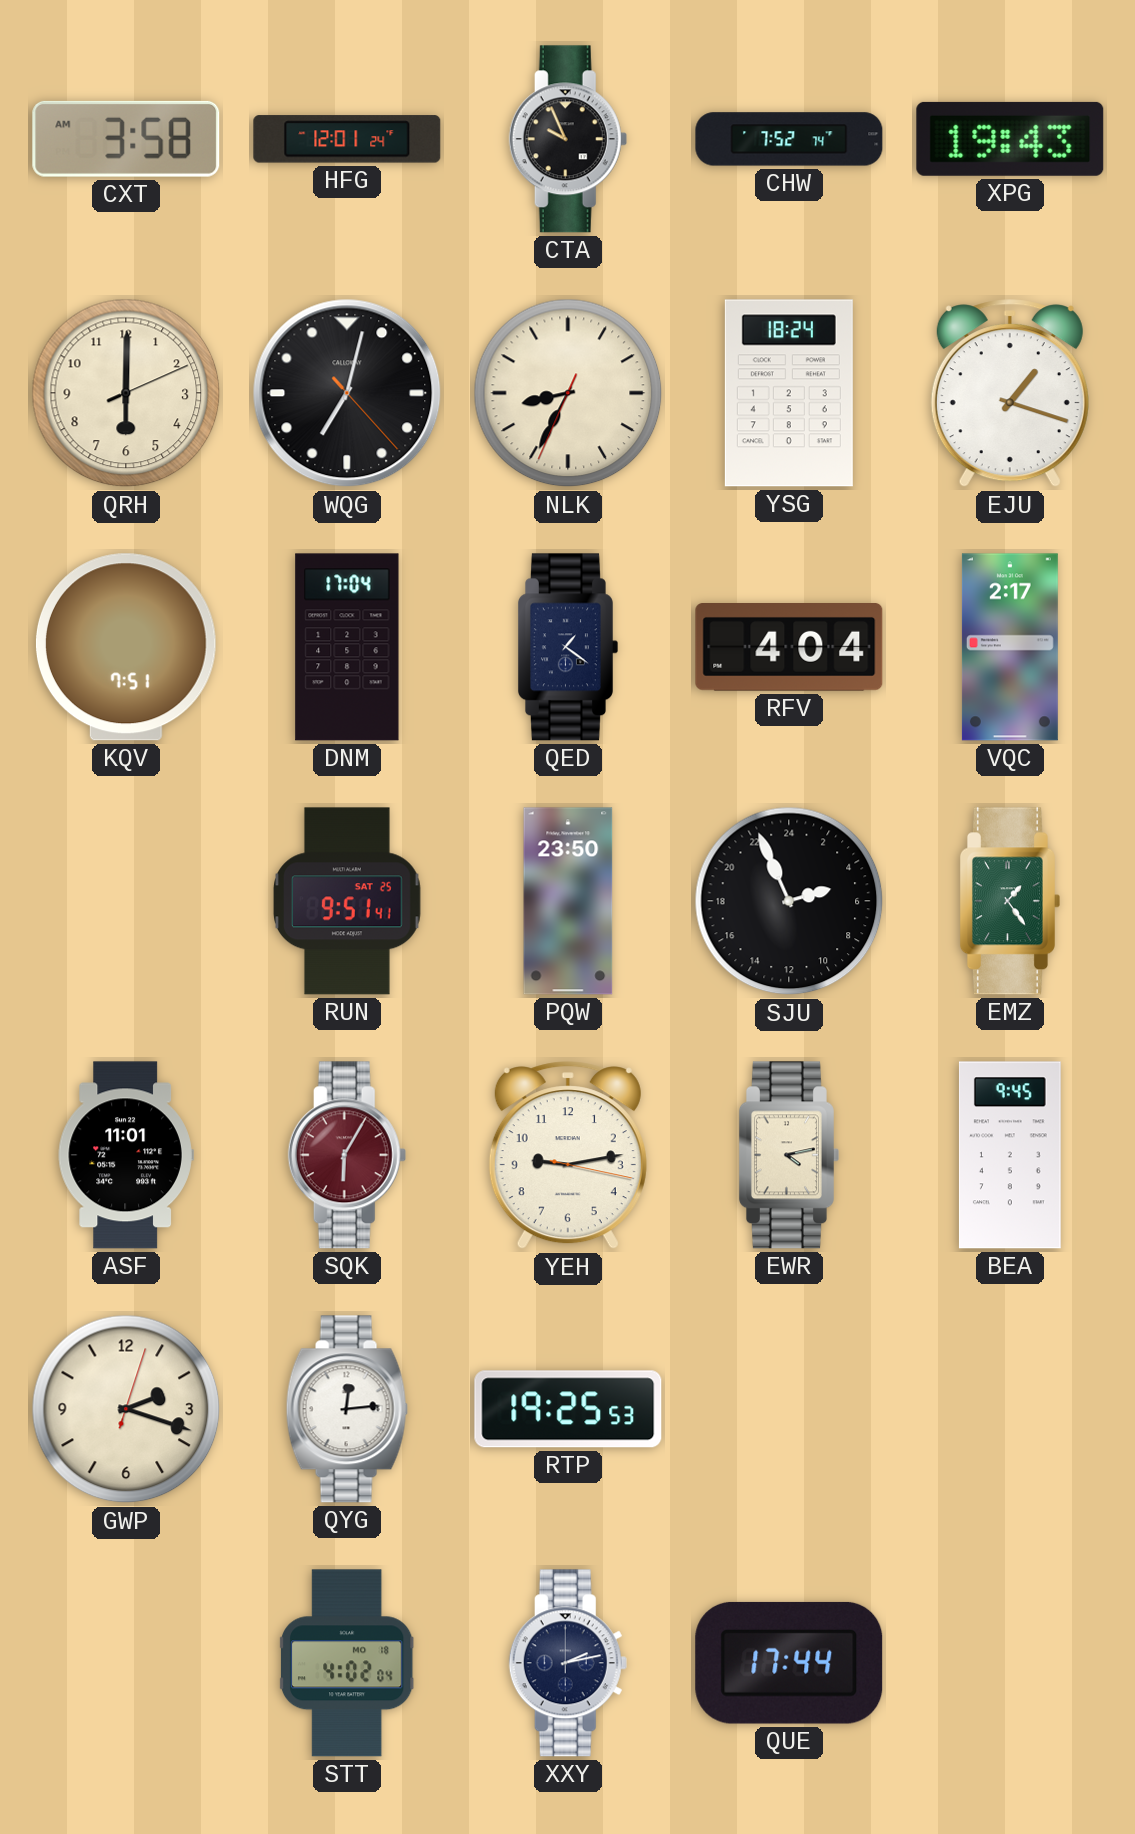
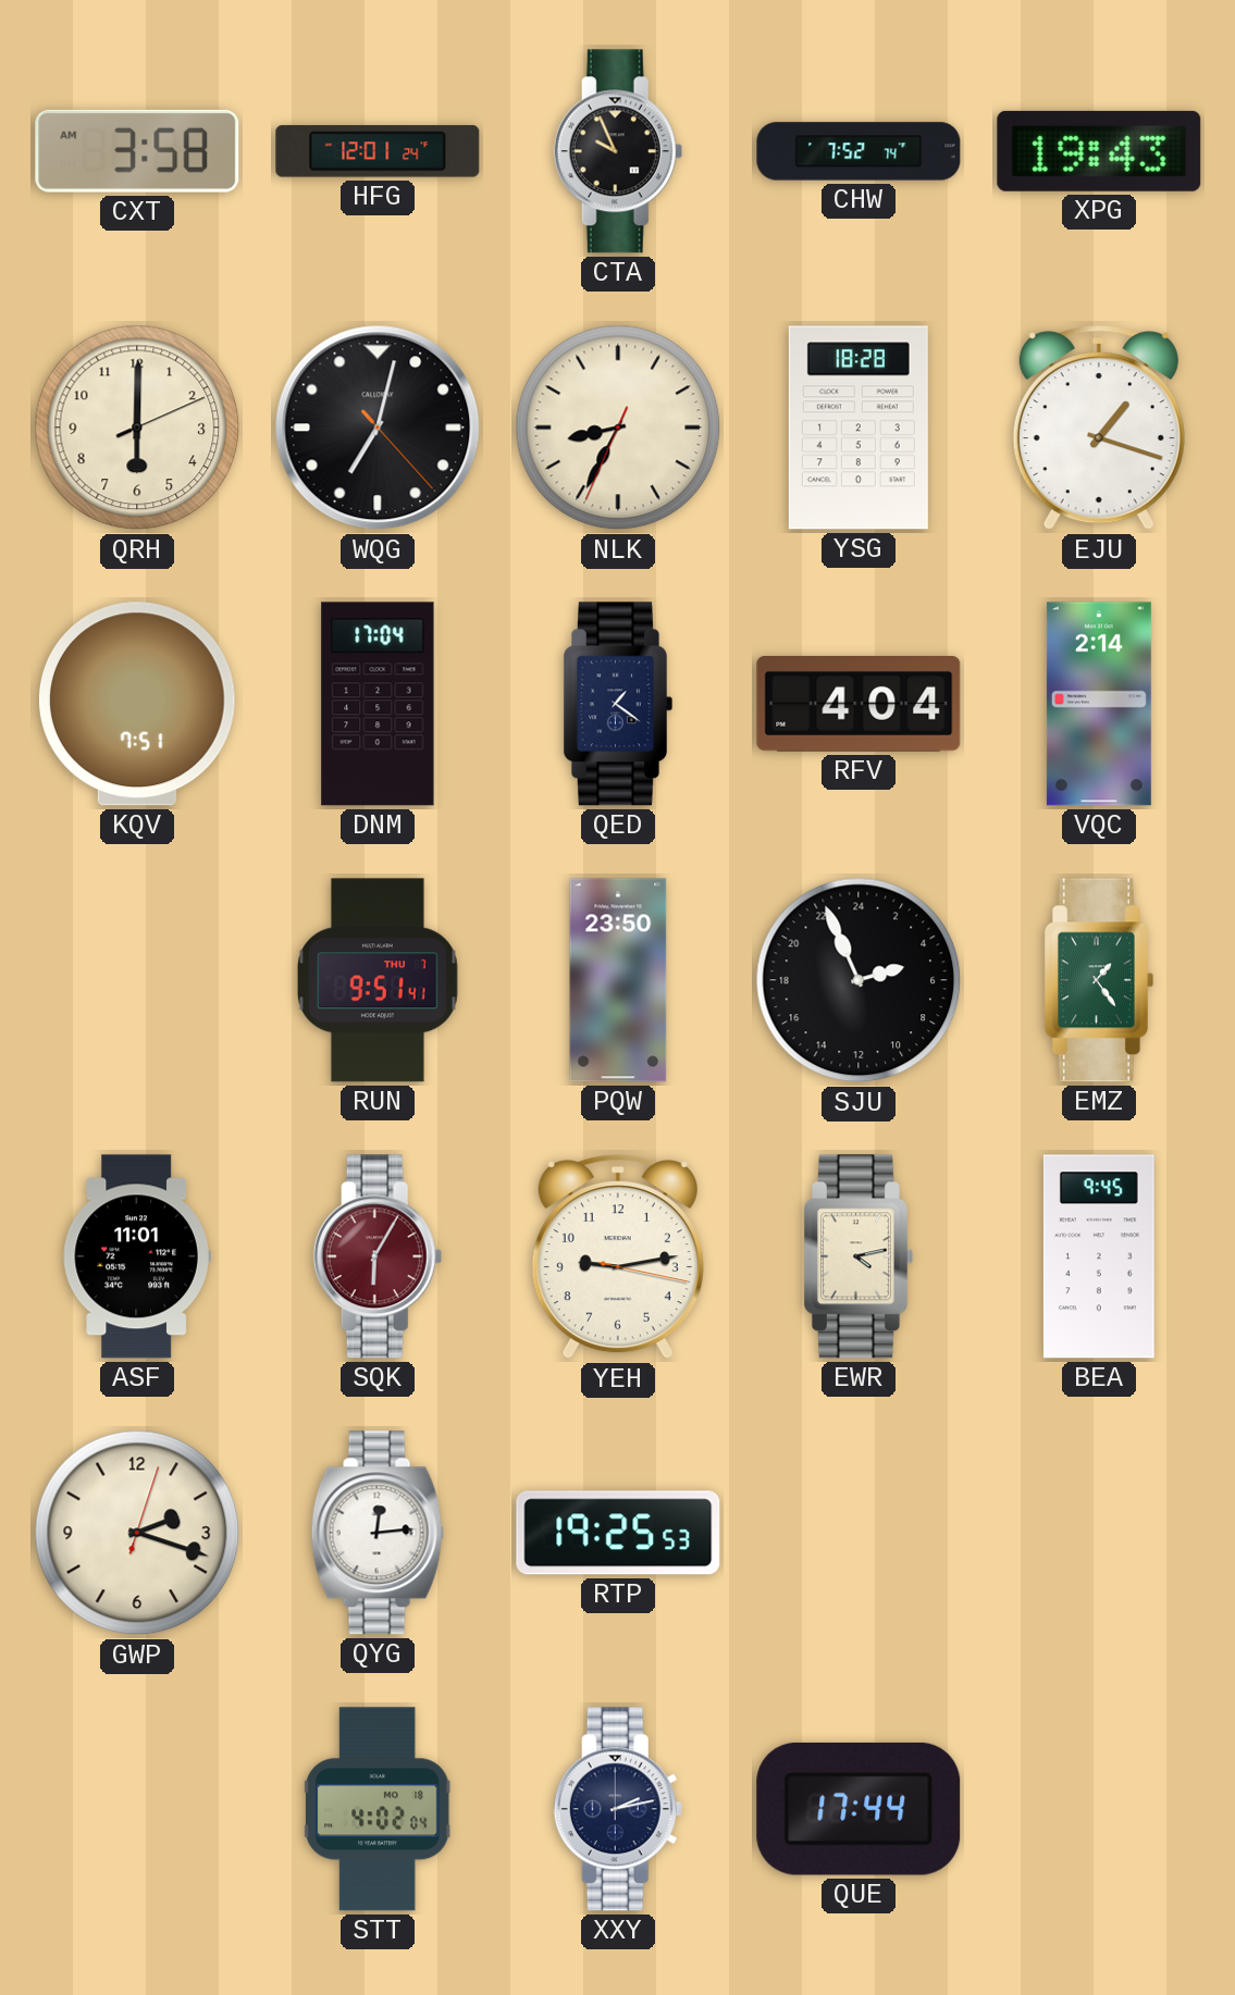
YSG: 18:24 -> 18:28
VQC: 2:17 -> 2:14
RUN date: SAT 25 -> THU 7
